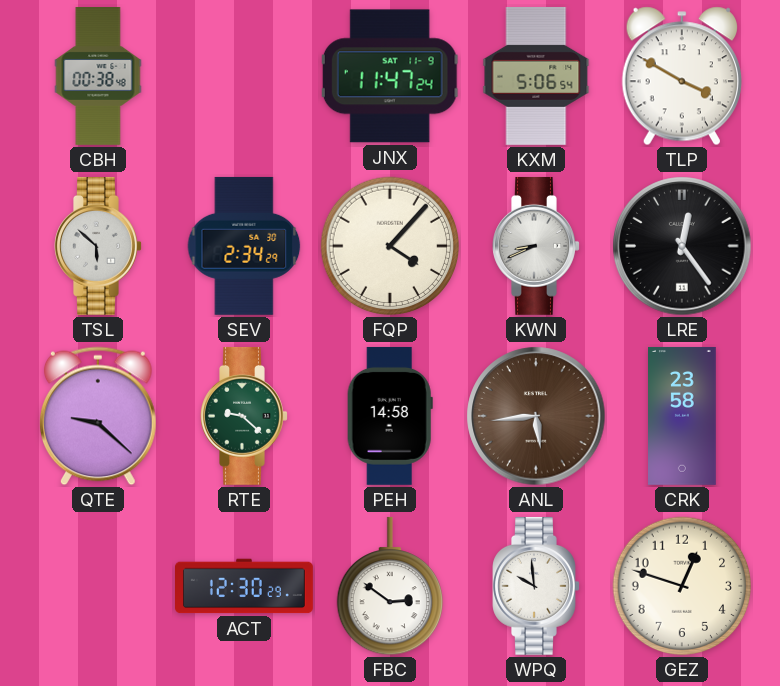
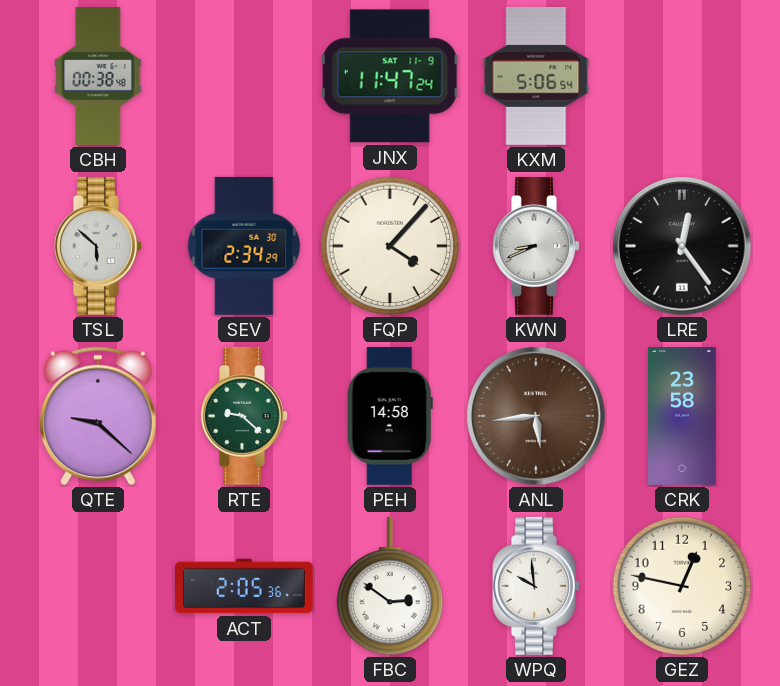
TLP: 3:50 -> none
ACT: 12:30 -> 2:05
GEZ: 12:48 -> 12:47
